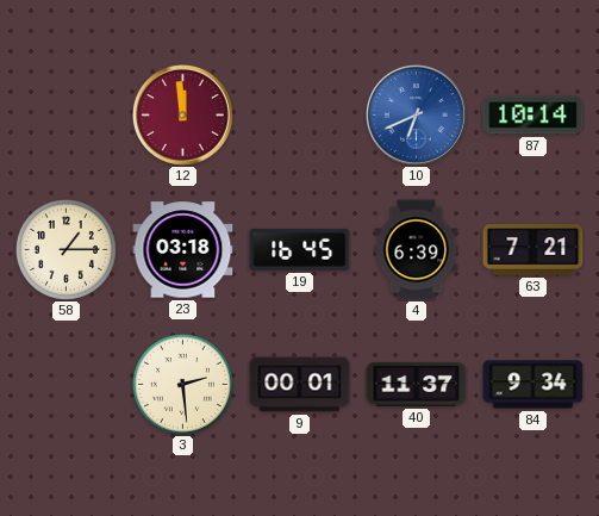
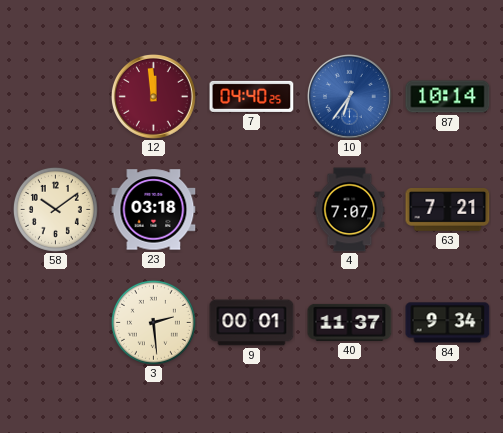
7: none -> 04:40
10: 6:41 -> 6:36
58: 1:15 -> 10:09
19: 16:45 -> none
4: 6:39 -> 7:07
